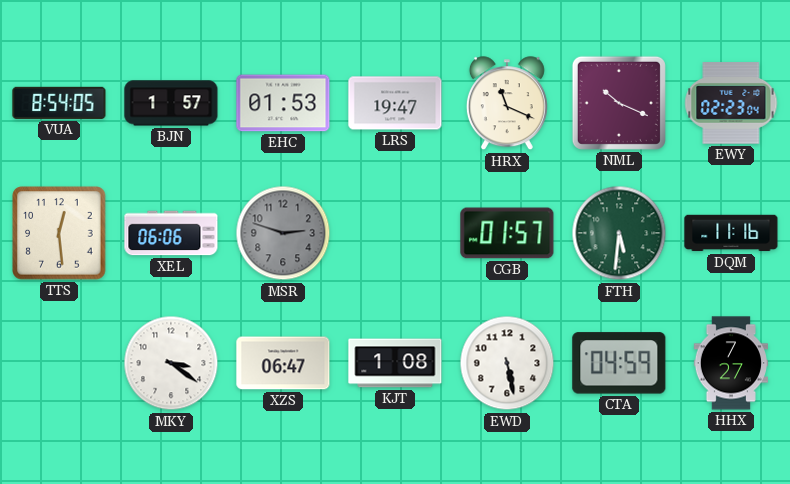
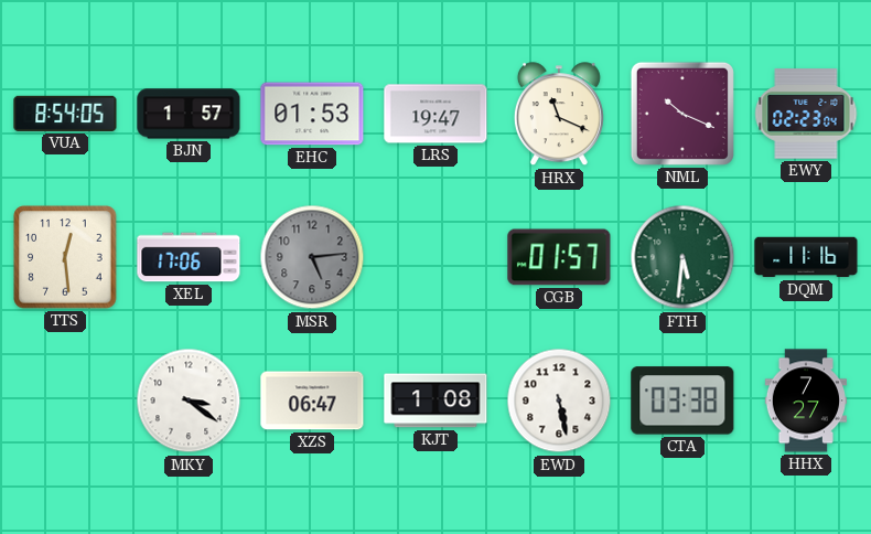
XEL: 06:06 -> 17:06
MSR: 2:48 -> 5:14
CTA: 04:59 -> 03:38
